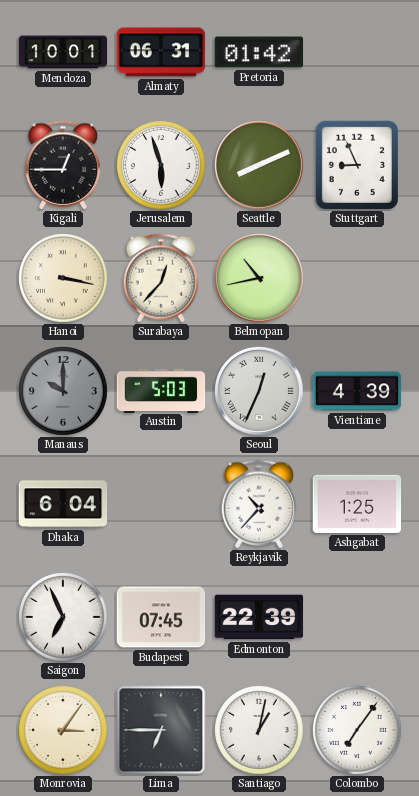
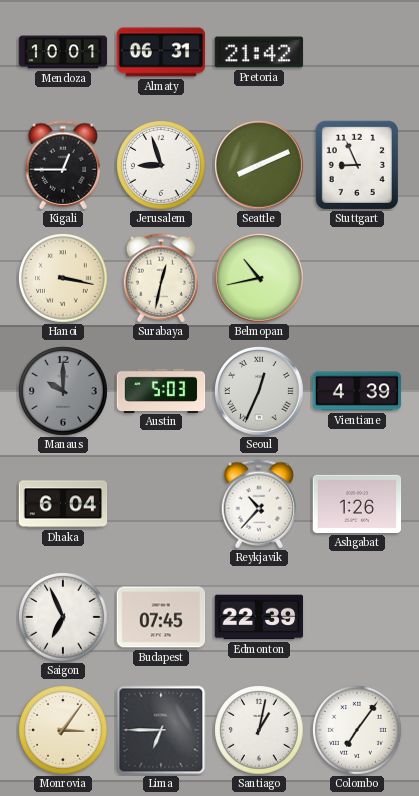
Pretoria: 01:42 -> 21:42
Jerusalem: 5:57 -> 8:57
Surabaya: 12:37 -> 12:32
Ashgabat: 1:25 -> 1:26
